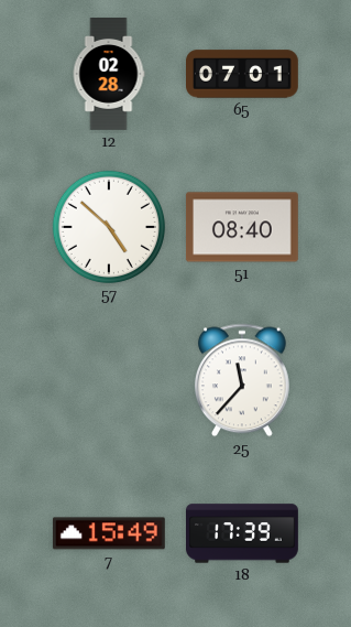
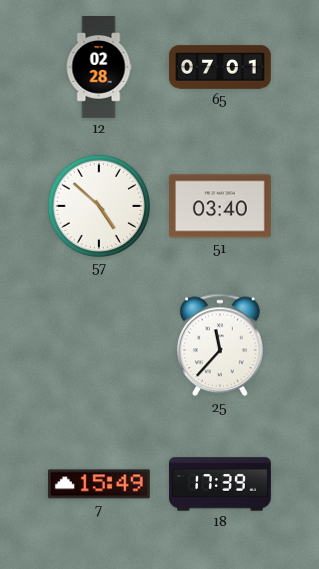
51: 08:40 -> 03:40
